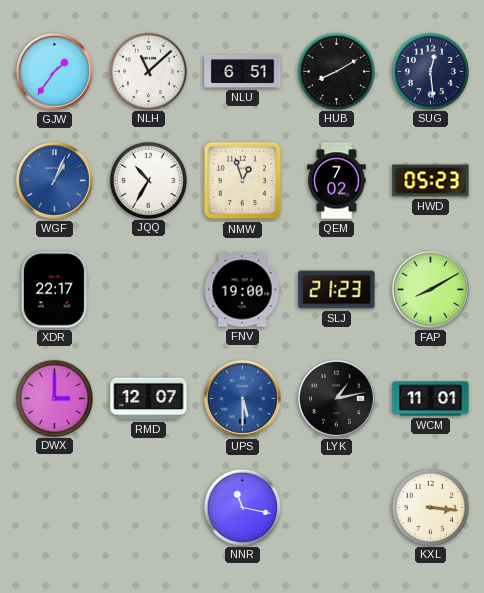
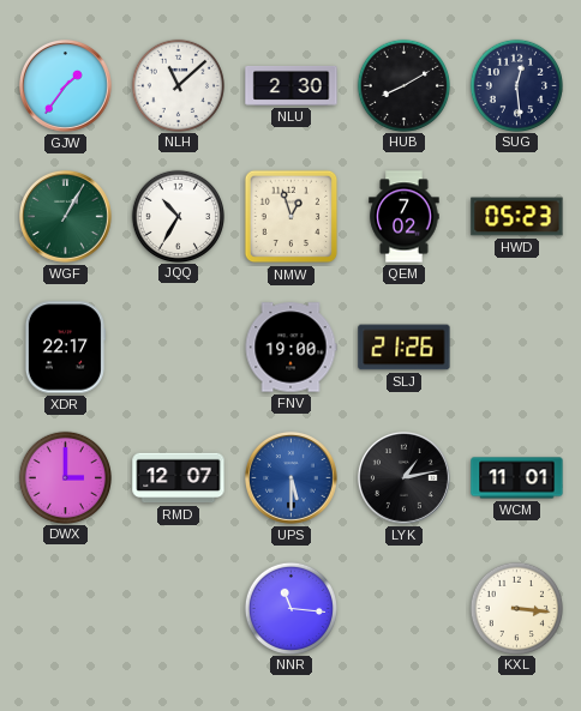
NLU: 6:51 -> 2:30
WGF: 1:04 -> 1:05
WGF dial: blue -> green
SLJ: 21:23 -> 21:26
FAP: 8:10 -> none
NNR: 11:17 -> 11:16
